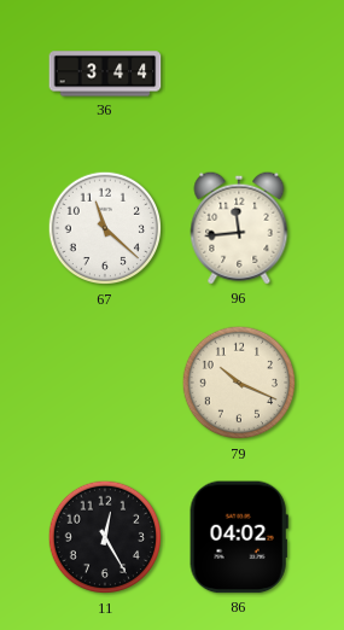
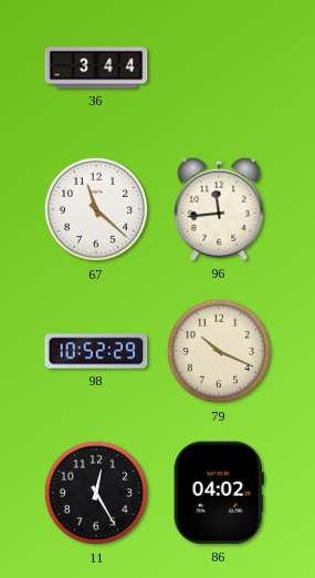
98: none -> 10:52
